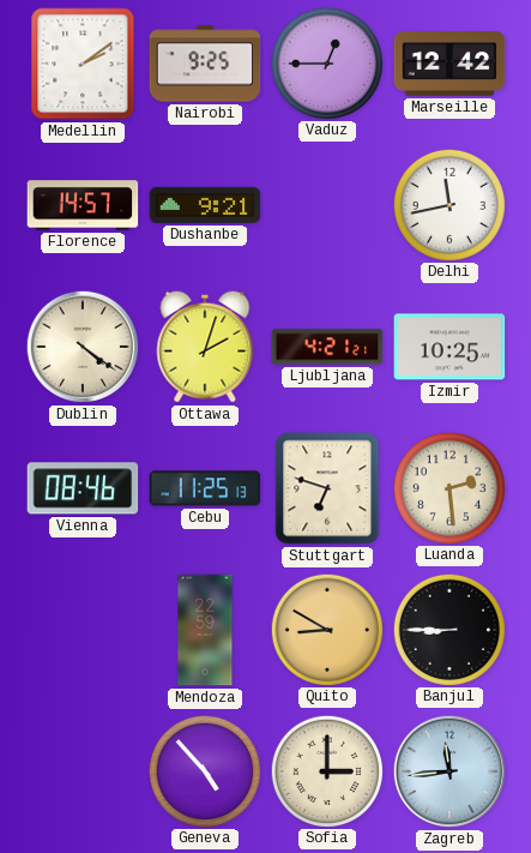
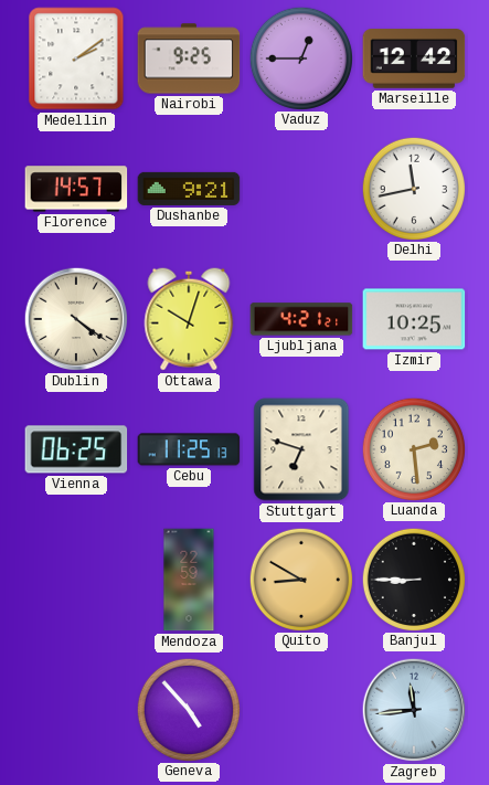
Ottawa: 2:03 -> 10:03
Vienna: 08:46 -> 06:25
Sofia: 3:00 -> none
